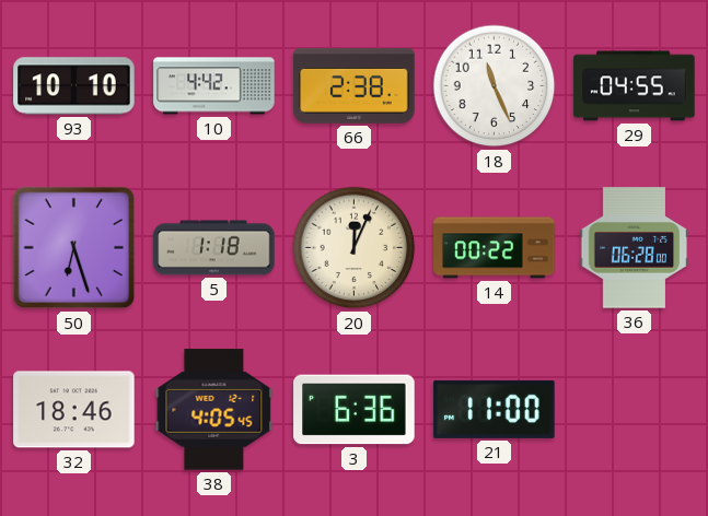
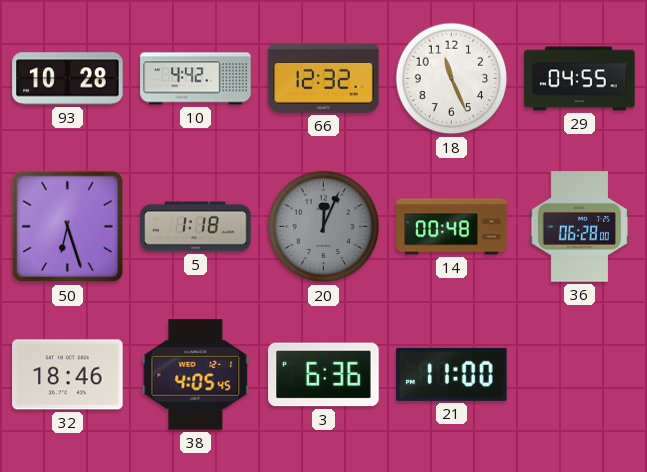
93: 10:10 -> 10:28
66: 2:38 -> 12:32
20 dial: cream -> grey
14: 00:22 -> 00:48
